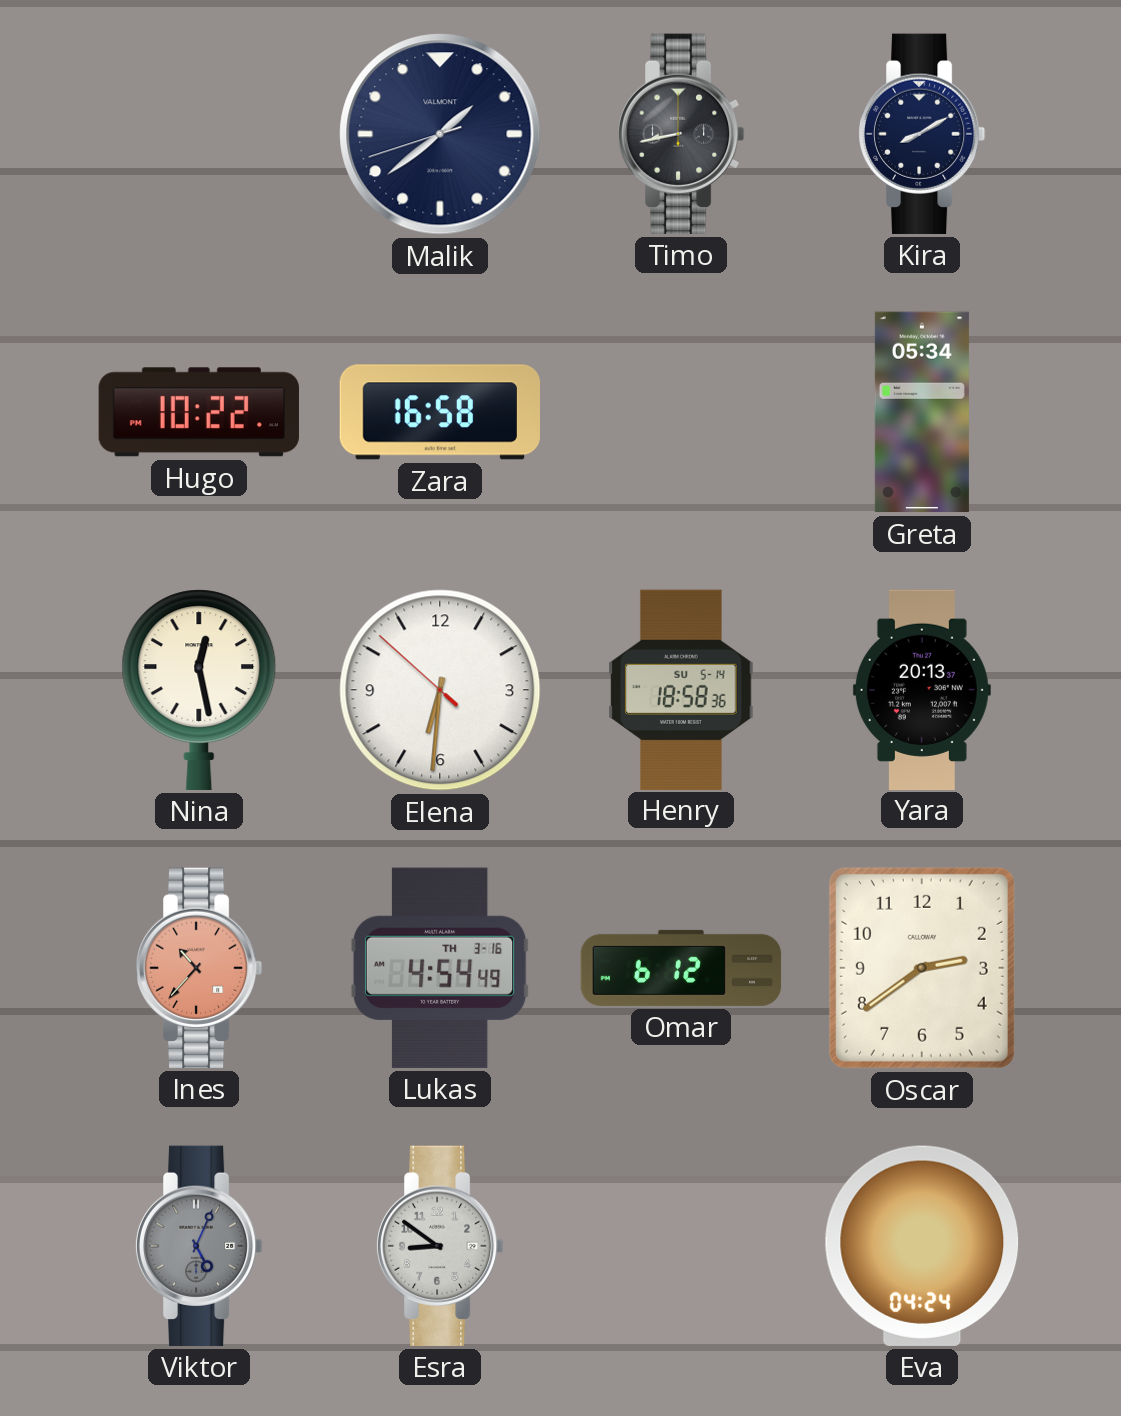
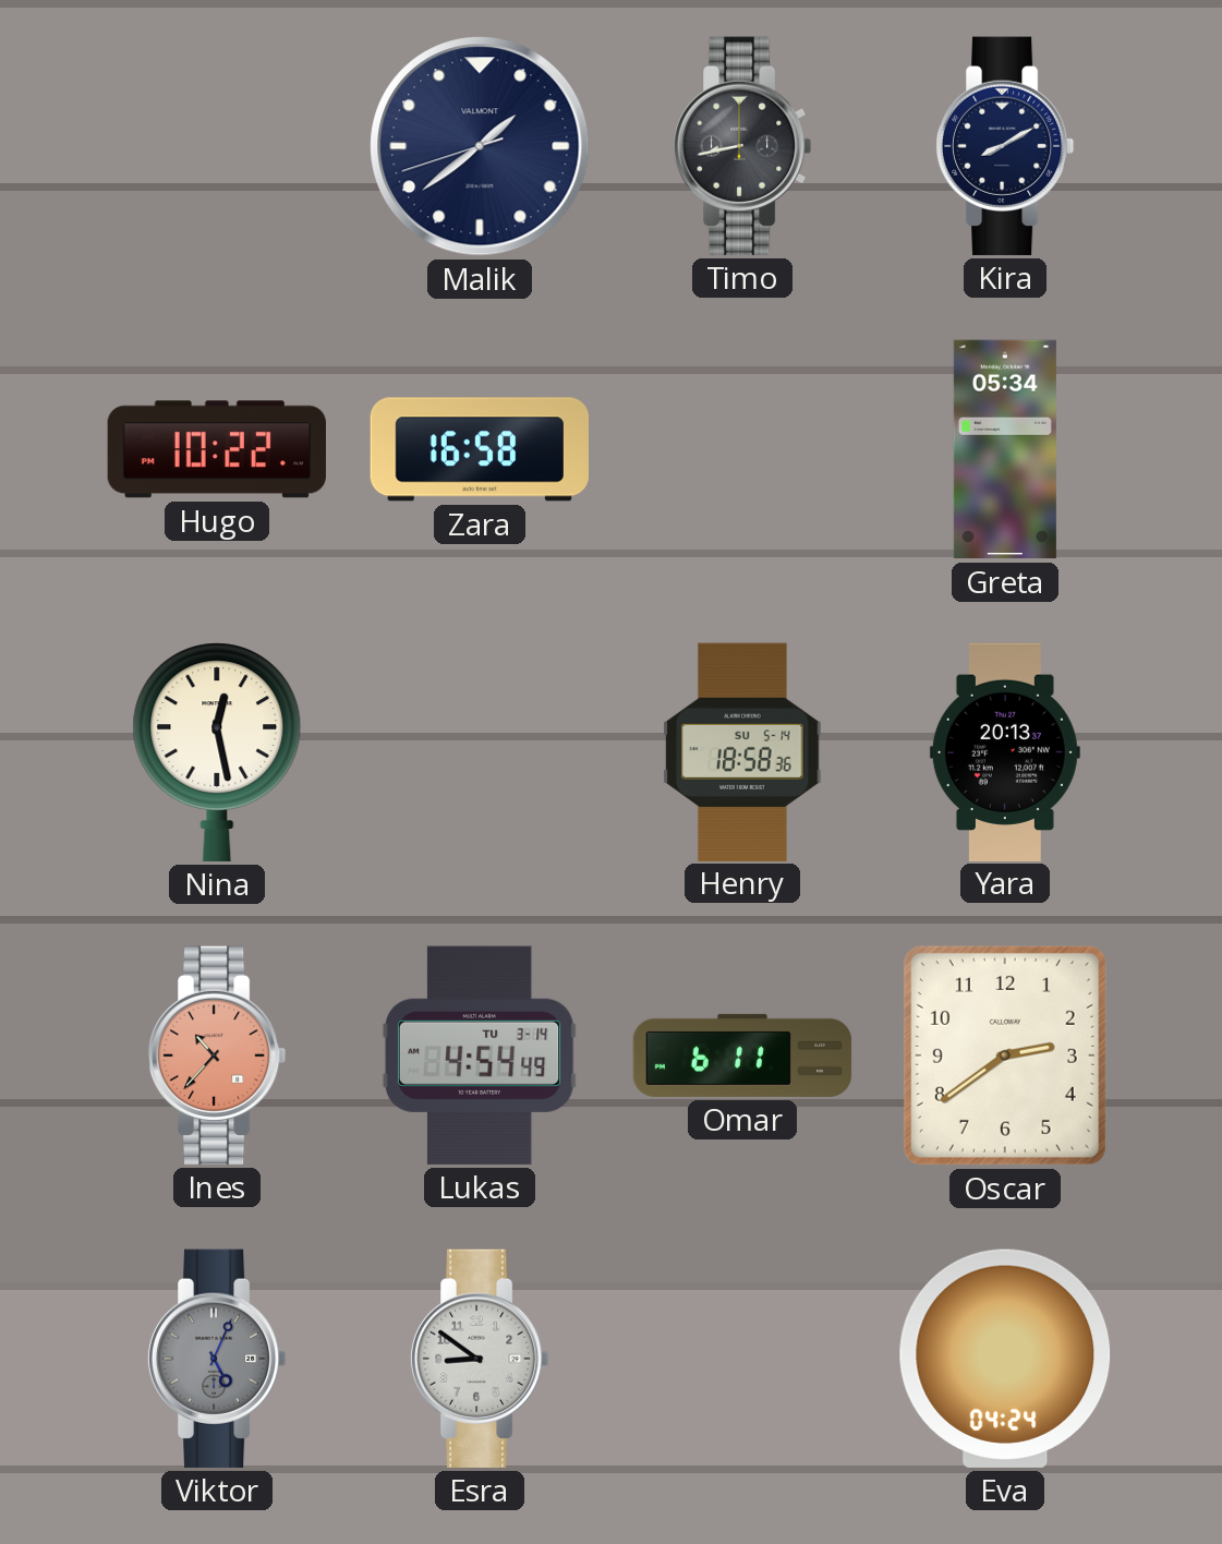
Elena: 6:30 -> none
Lukas date: TH 3-16 -> TU 3-14
Omar: 6:12 -> 6:11
